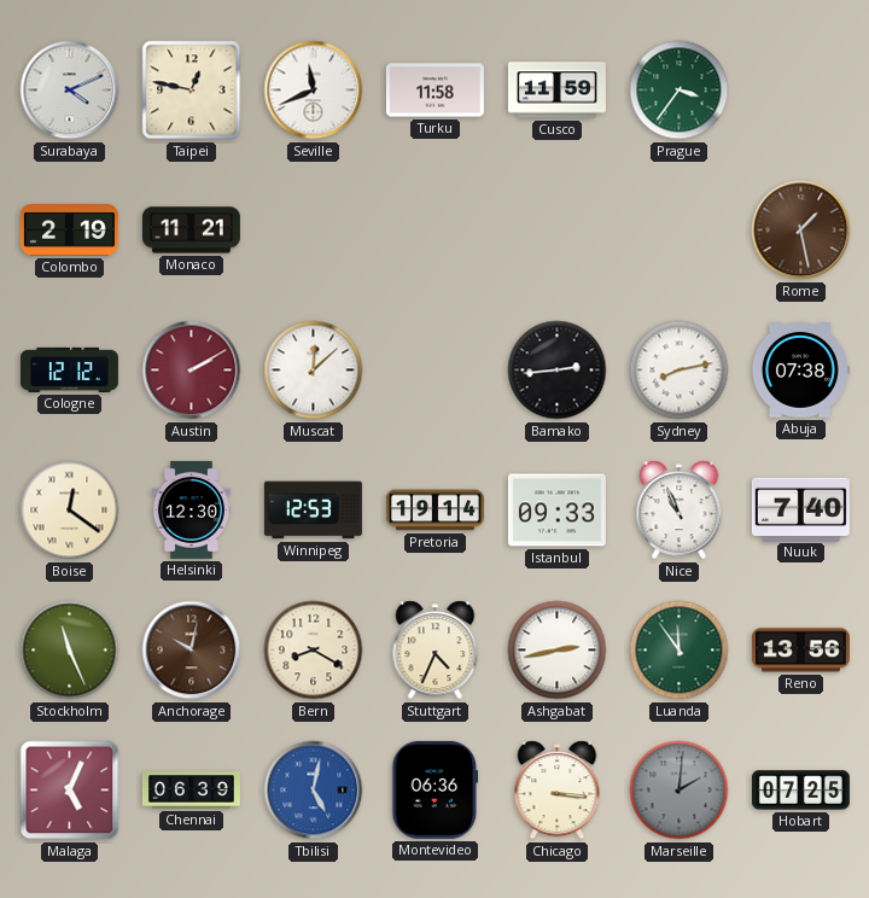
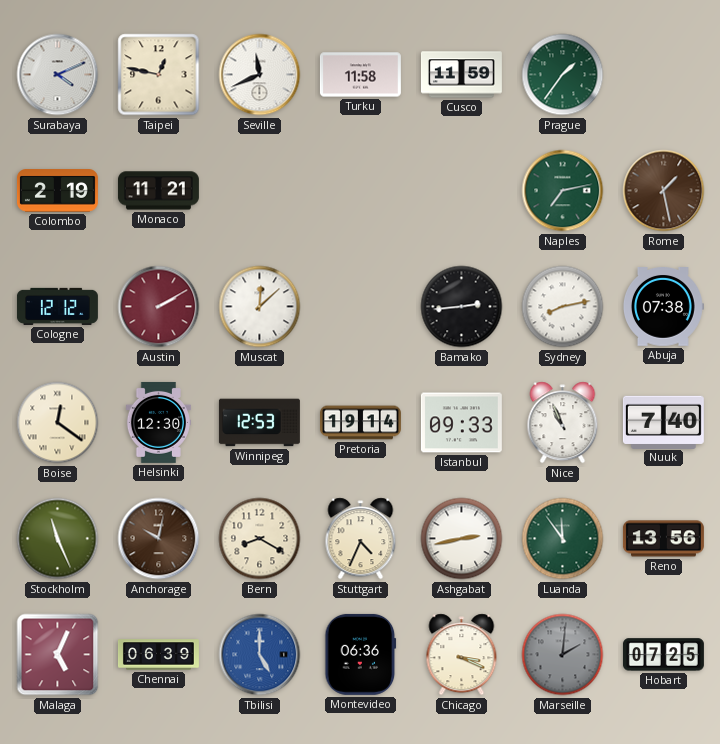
Prague: 3:36 -> 1:36
Naples: none -> 7:13
Tbilisi: 5:02 -> 5:00
Chicago: 3:16 -> 3:19
